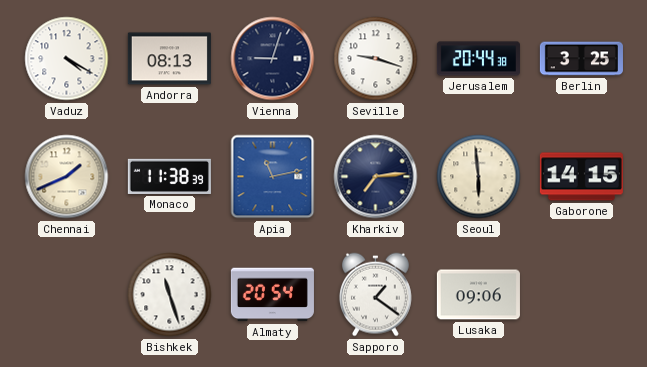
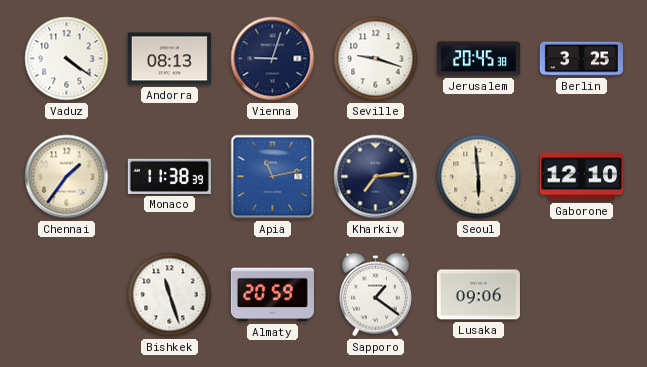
Vaduz: 4:20 -> 4:21
Jerusalem: 20:44 -> 20:45
Chennai: 1:41 -> 1:36
Gaborone: 14:15 -> 12:10
Almaty: 20:54 -> 20:59
